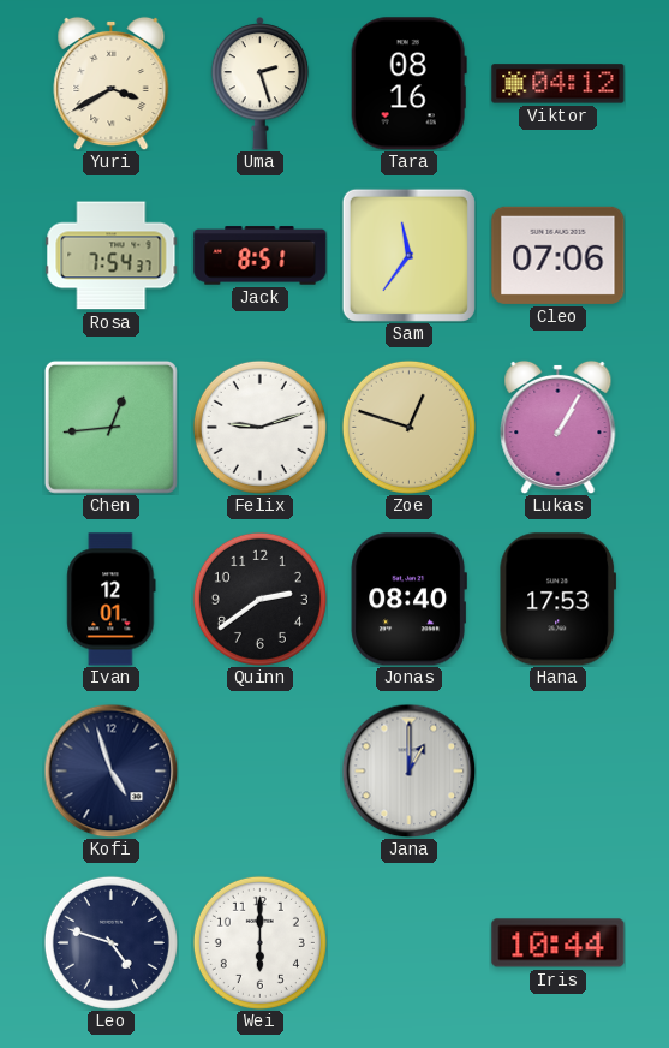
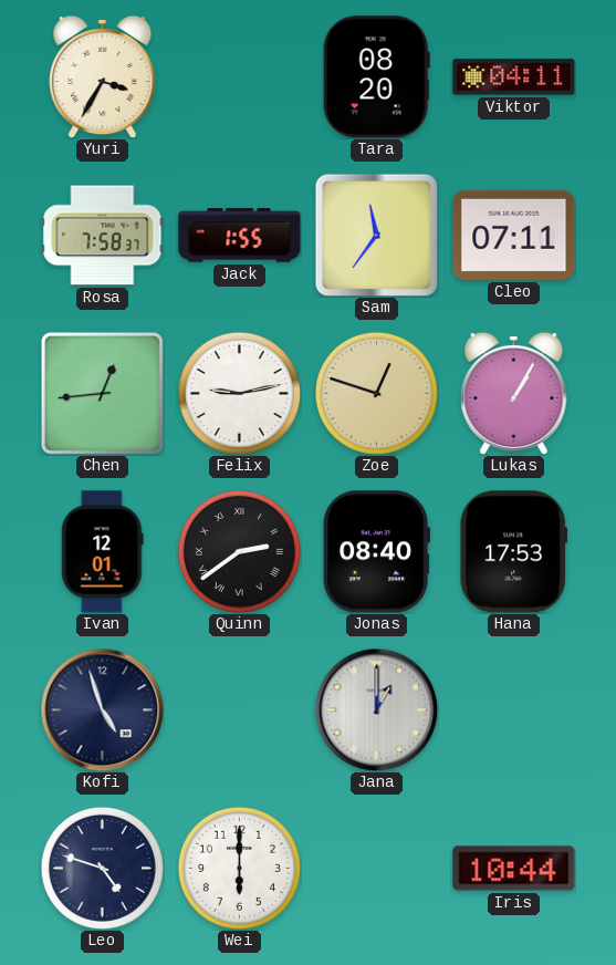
Yuri: 3:40 -> 3:35
Uma: 2:27 -> none
Tara: 08:16 -> 08:20
Viktor: 04:12 -> 04:11
Rosa: 7:54 -> 7:58
Jack: 8:51 -> 1:55
Cleo: 07:06 -> 07:11
Felix: 9:12 -> 9:13
Quinn numerals: Arabic -> Roman
